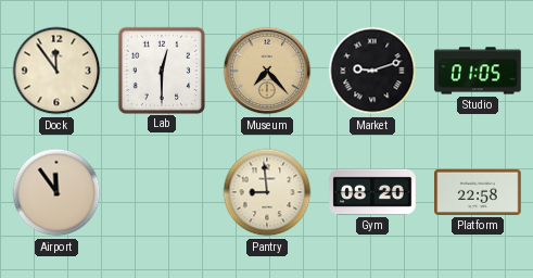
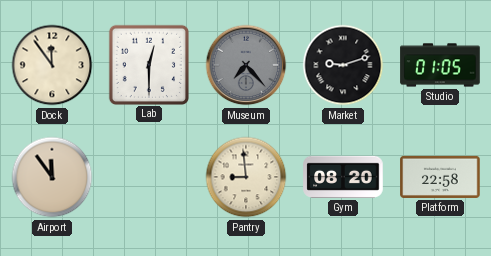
Museum dial: champagne -> grey
